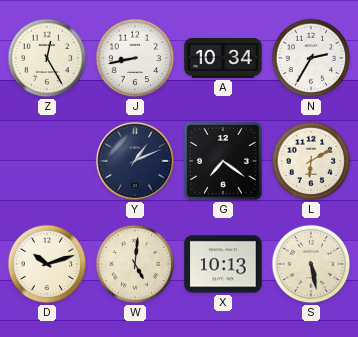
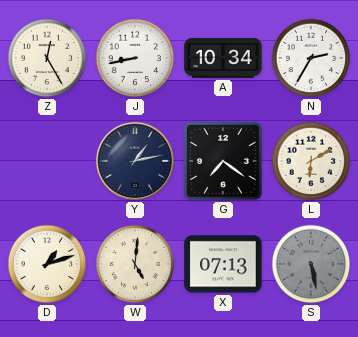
Y: 1:11 -> 1:13
D: 10:12 -> 1:12
X: 10:13 -> 07:13
S dial: cream -> grey
